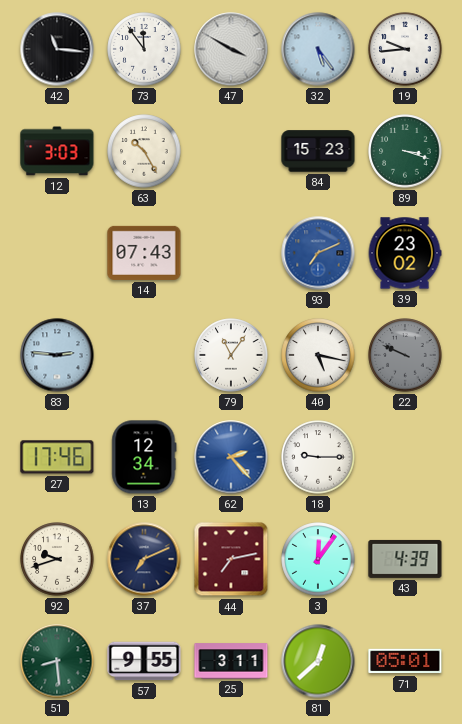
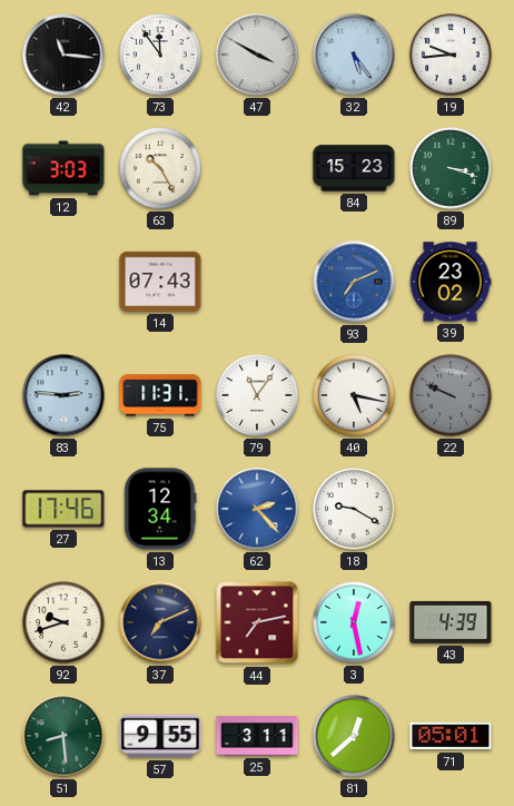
75: none -> 11:31
18: 9:15 -> 9:20
3: 12:06 -> 12:28
